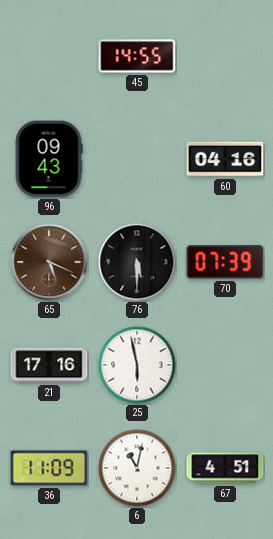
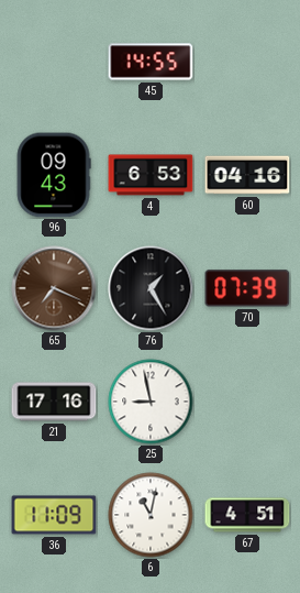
4: none -> 6:53
65: 5:19 -> 7:19
76: 5:30 -> 1:25
25: 5:58 -> 8:58
